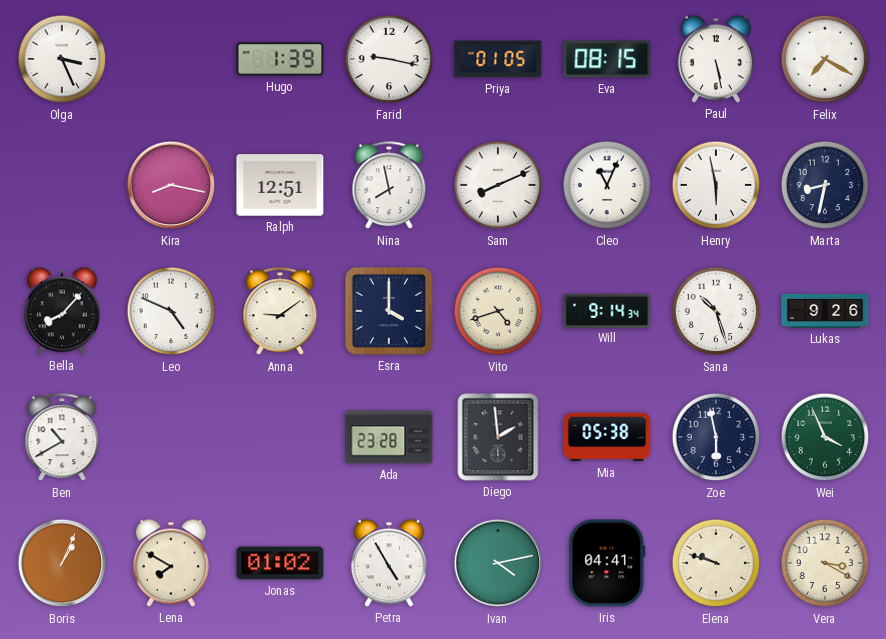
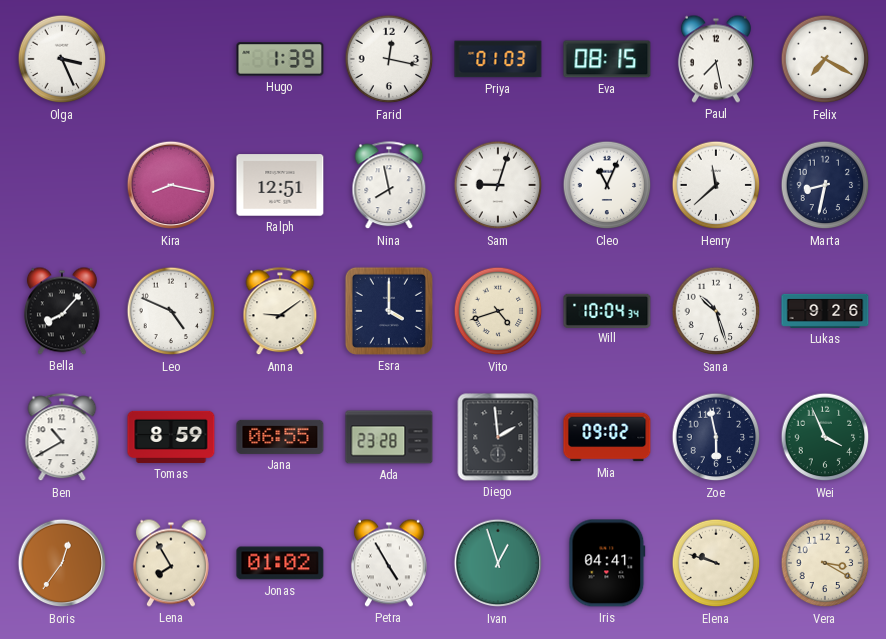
Farid: 9:17 -> 12:17
Priya: 01:05 -> 01:03
Paul: 5:28 -> 7:28
Sam: 8:11 -> 9:03
Henry: 5:58 -> 11:38
Will: 9:14 -> 10:04
Tomas: none -> 8:59
Jana: none -> 06:55
Mia: 05:38 -> 09:02
Boris: 1:04 -> 12:36
Lena: 7:50 -> 7:55
Ivan: 4:13 -> 12:57
